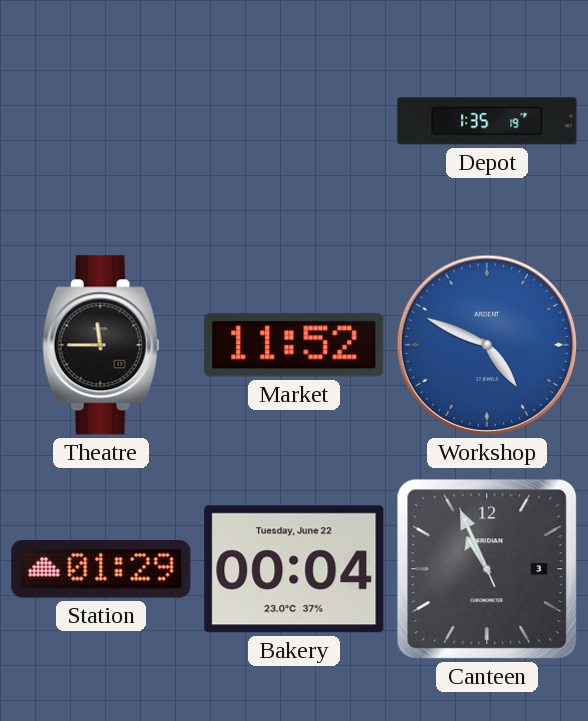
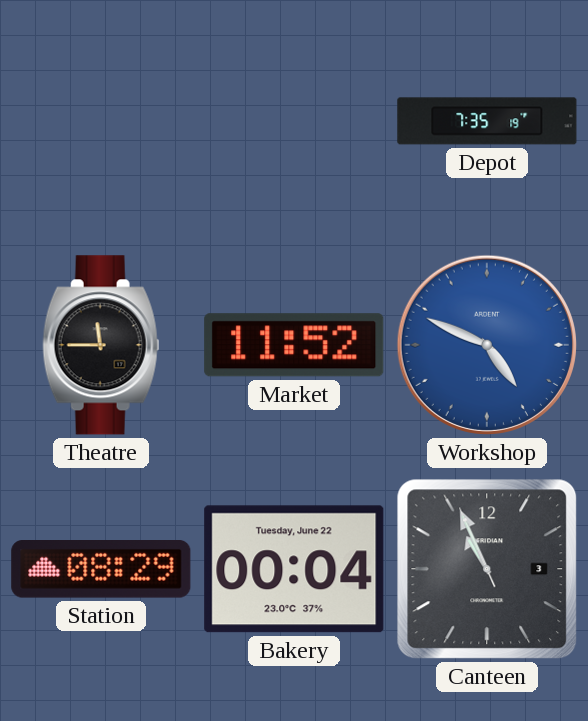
Depot: 1:35 -> 7:35
Station: 01:29 -> 08:29
